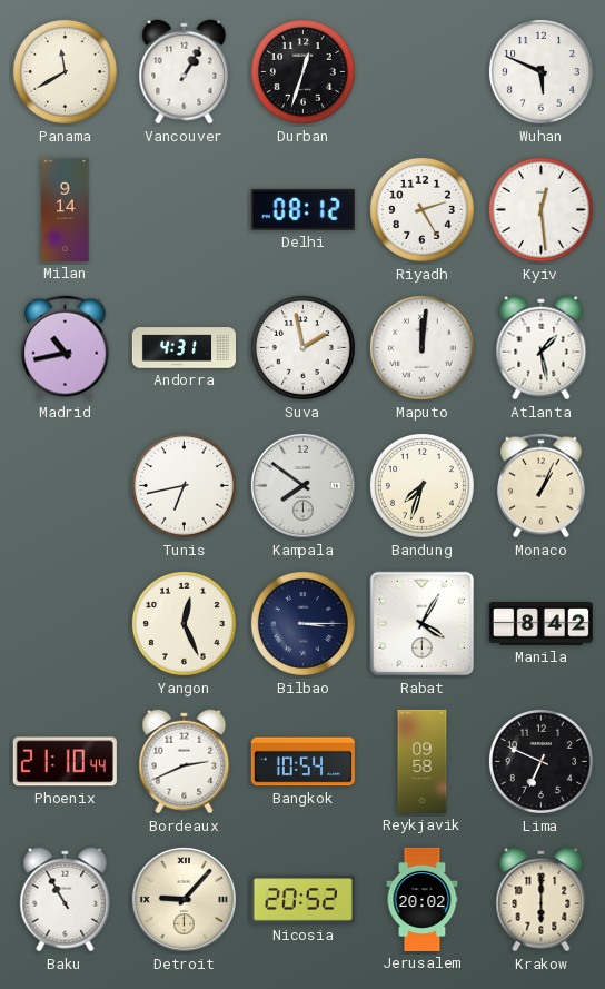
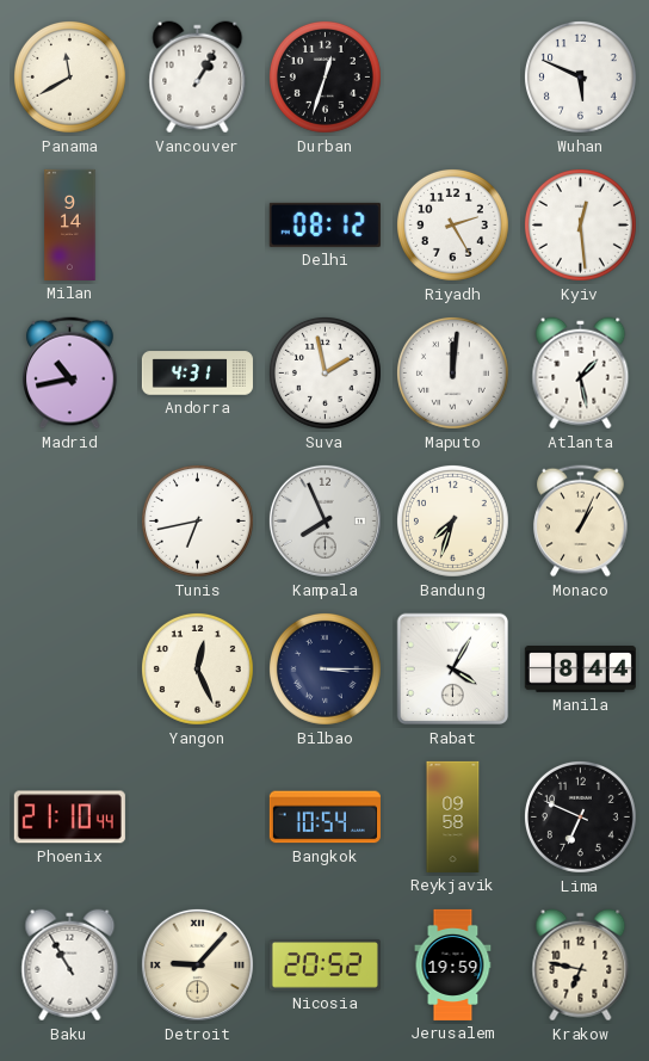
Kampala: 7:51 -> 7:56
Manila: 8:42 -> 8:44
Bordeaux: 2:41 -> none
Jerusalem: 20:02 -> 19:59
Krakow: 6:00 -> 6:47
